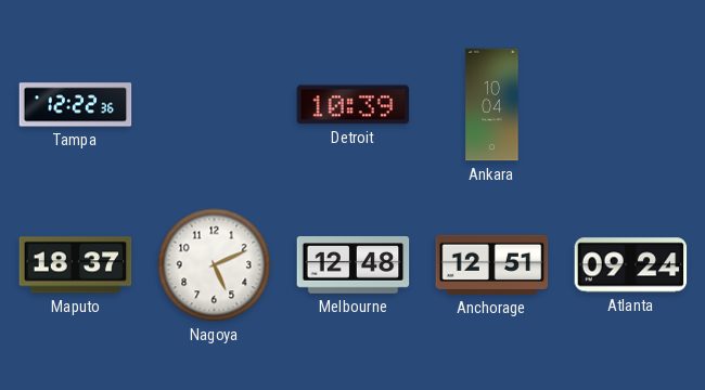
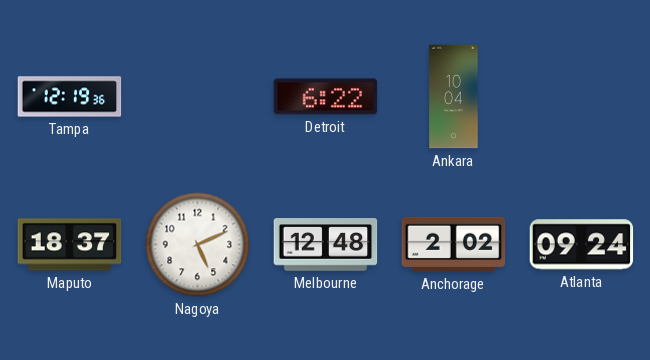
Tampa: 12:22 -> 12:19
Detroit: 10:39 -> 6:22
Anchorage: 12:51 -> 2:02
